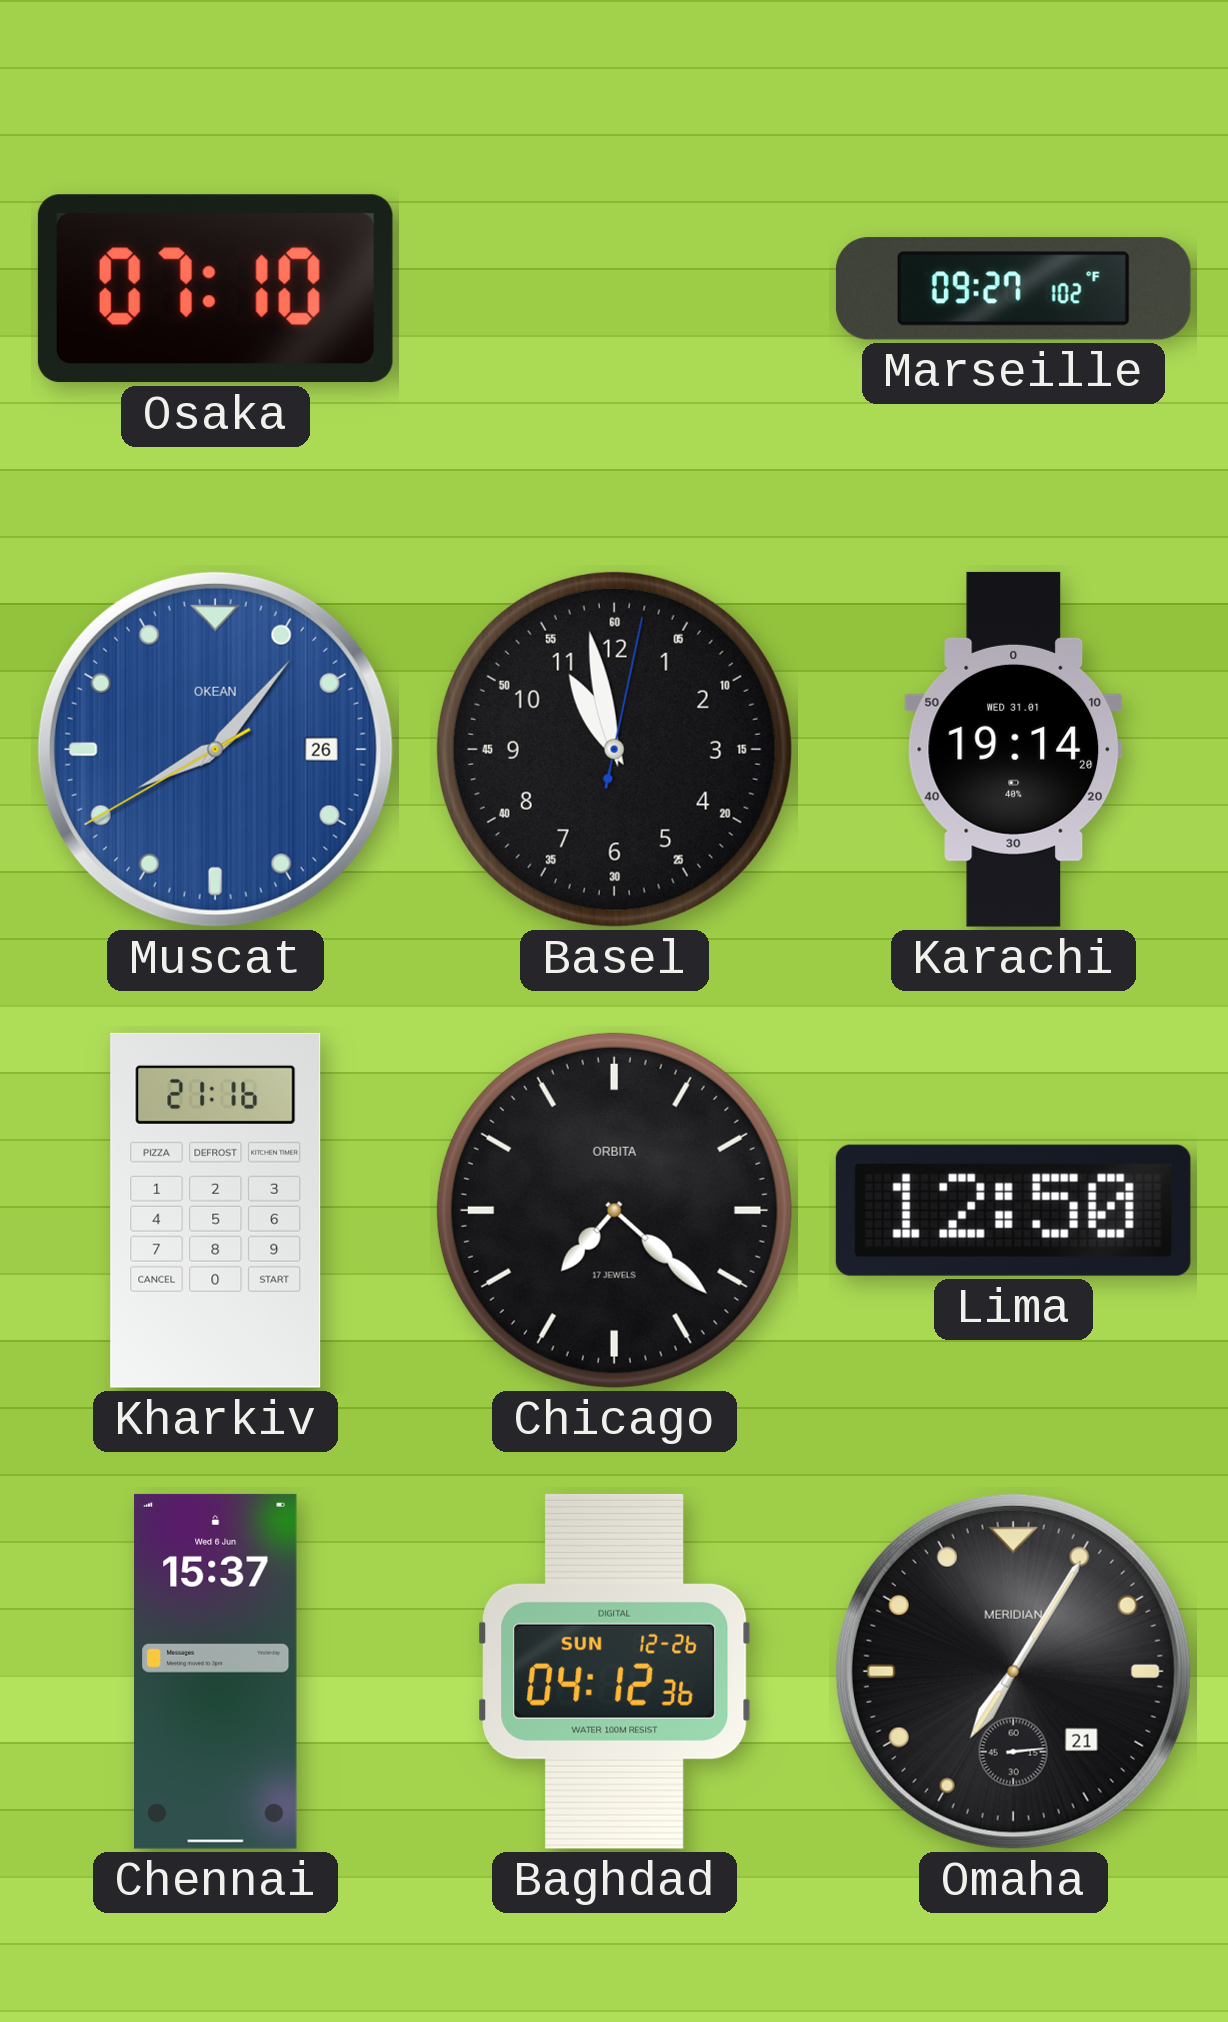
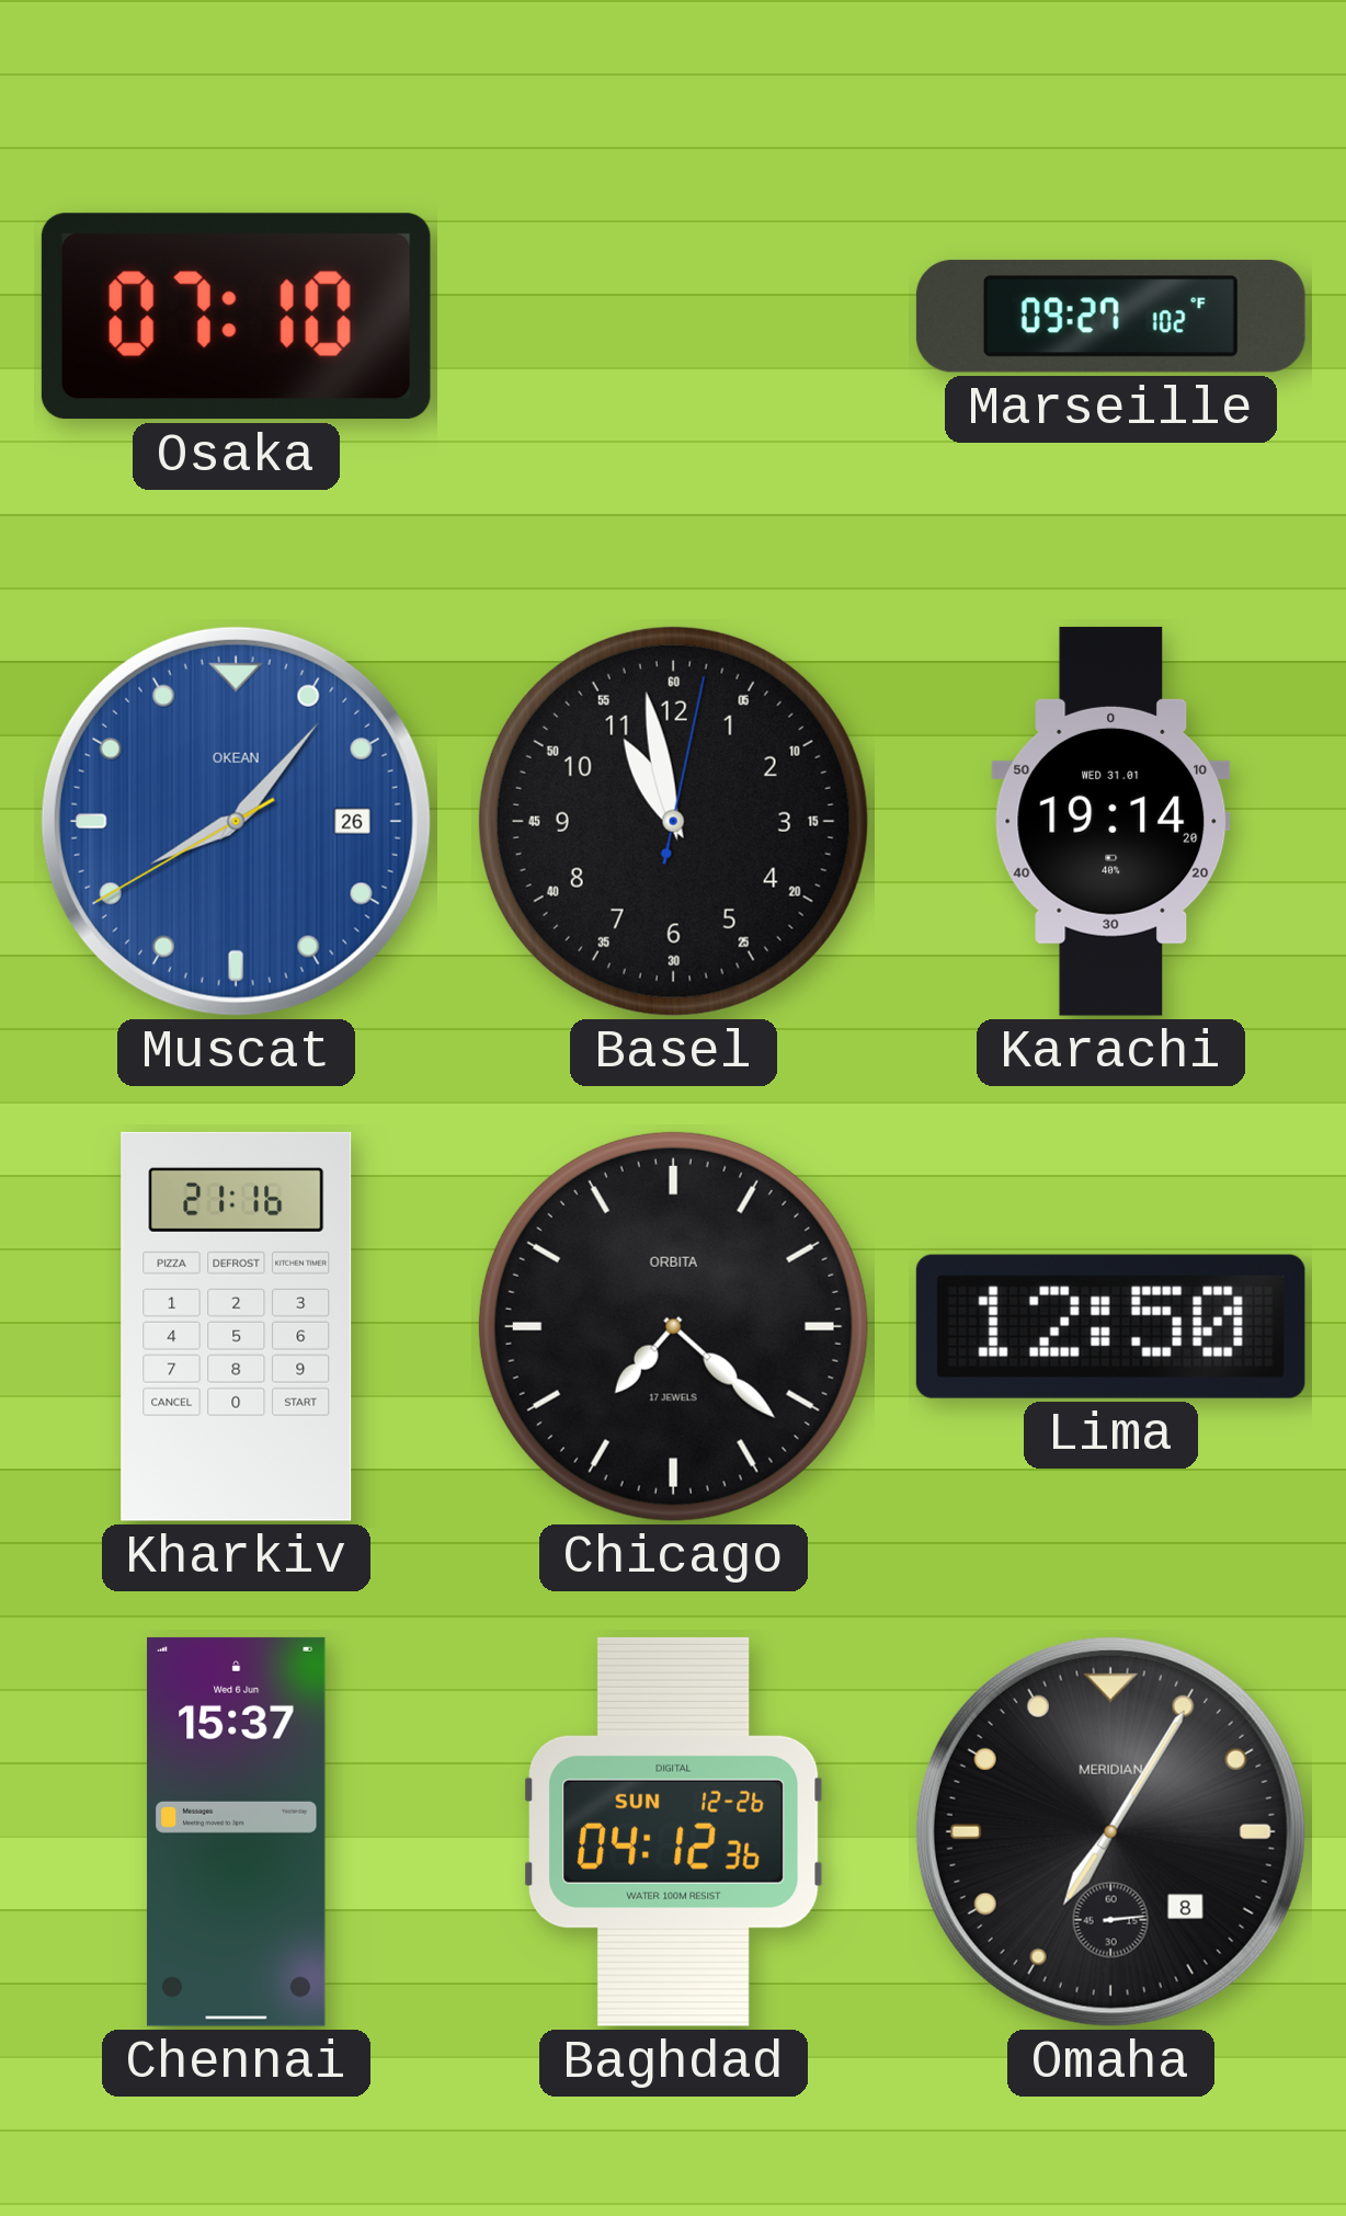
Omaha date: 21 -> 8
